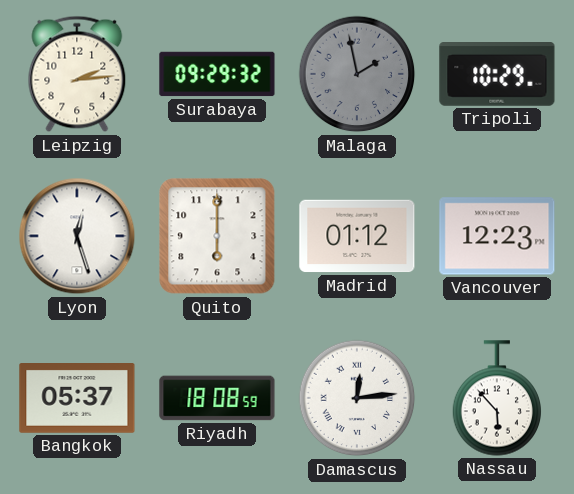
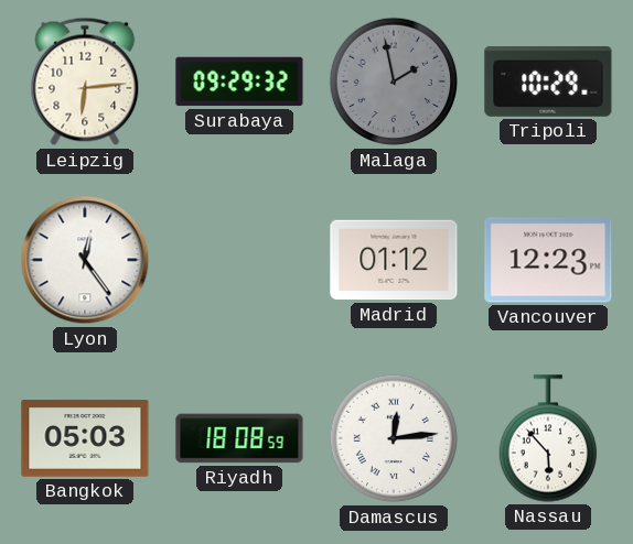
Leipzig: 2:14 -> 6:14
Lyon: 12:27 -> 12:24
Quito: 6:00 -> none
Bangkok: 05:37 -> 05:03
